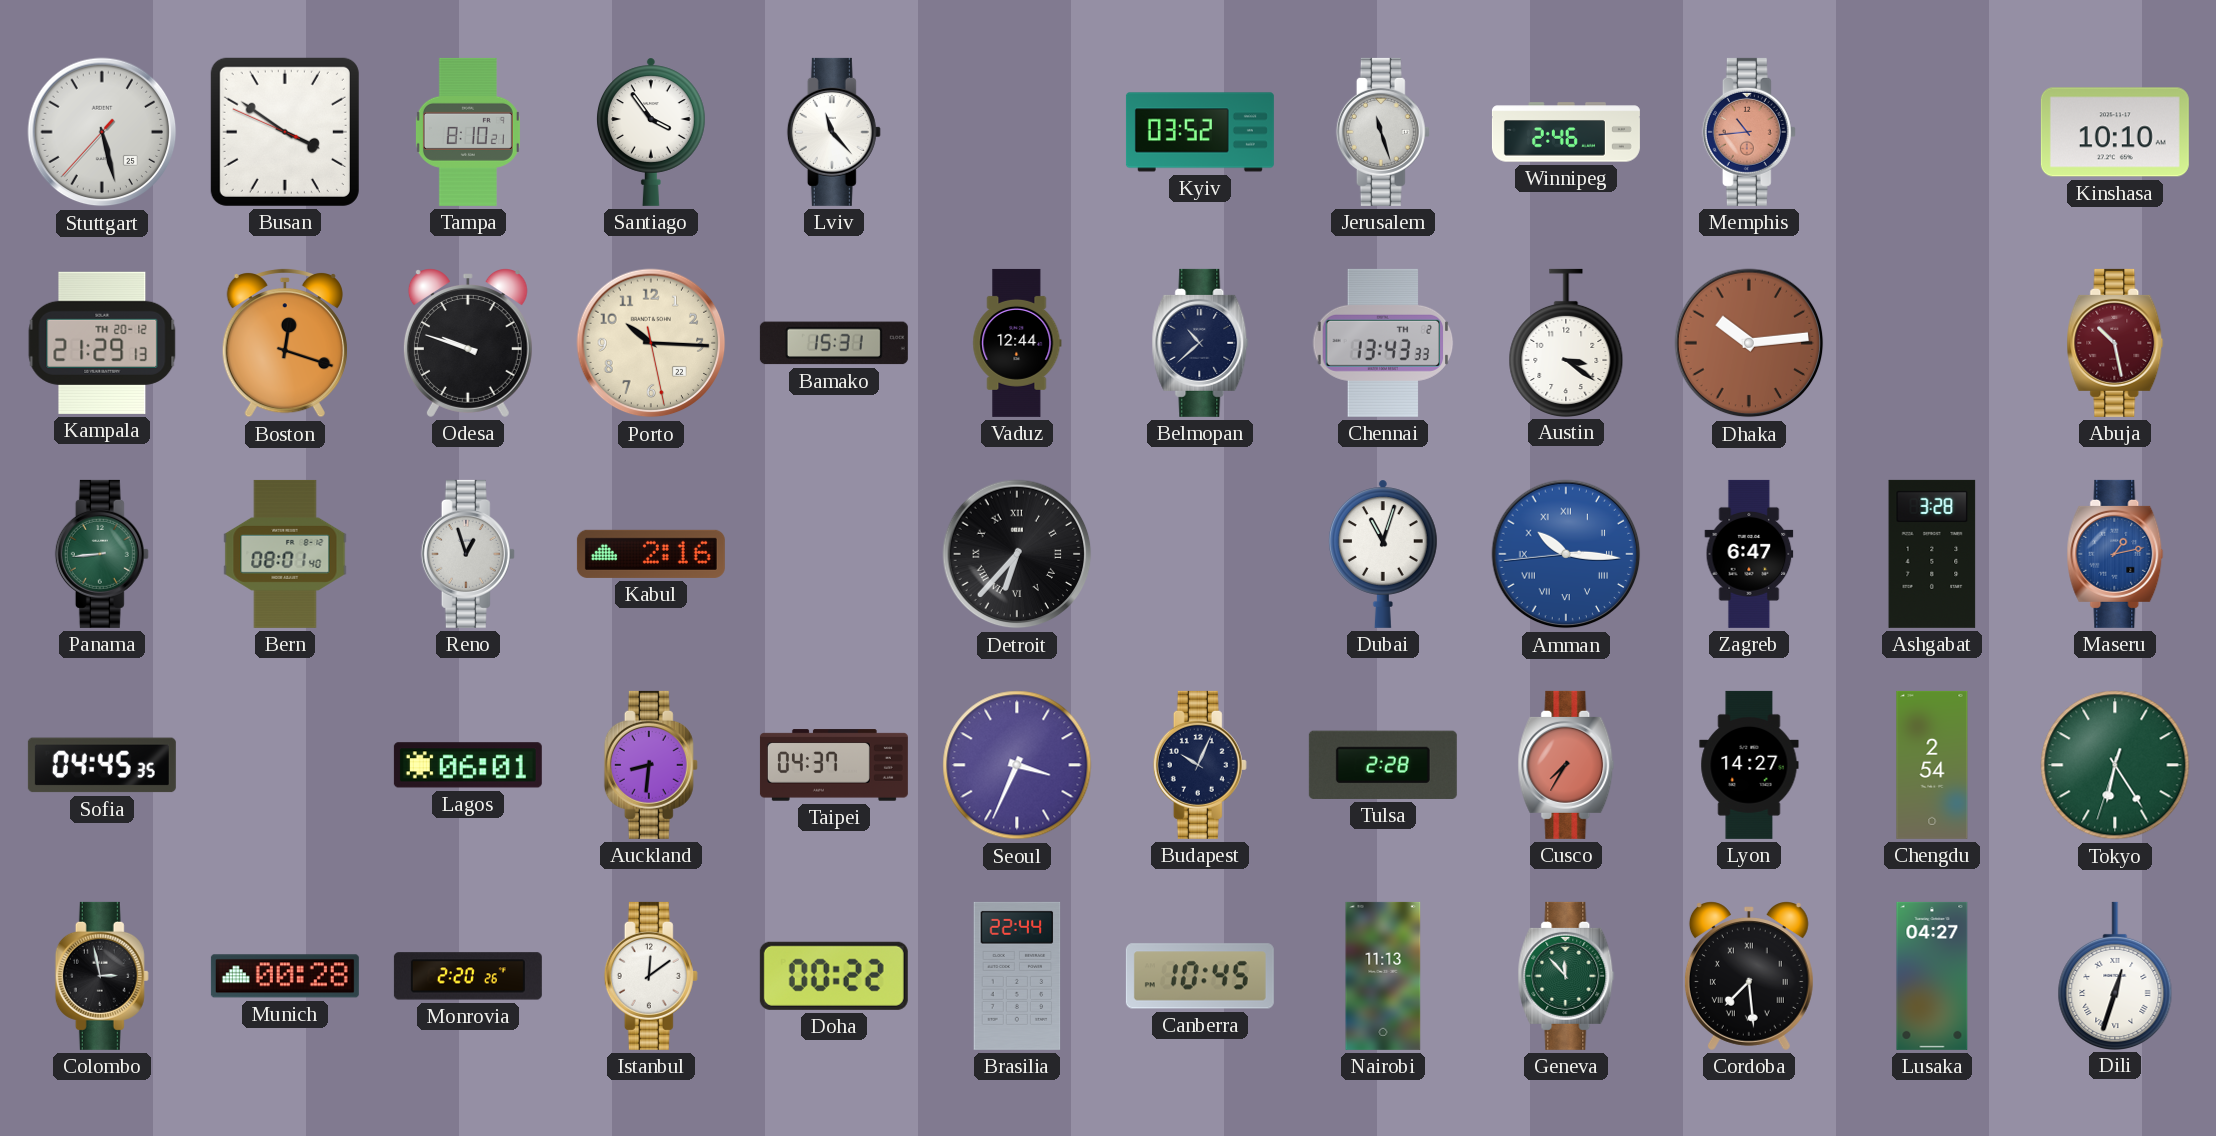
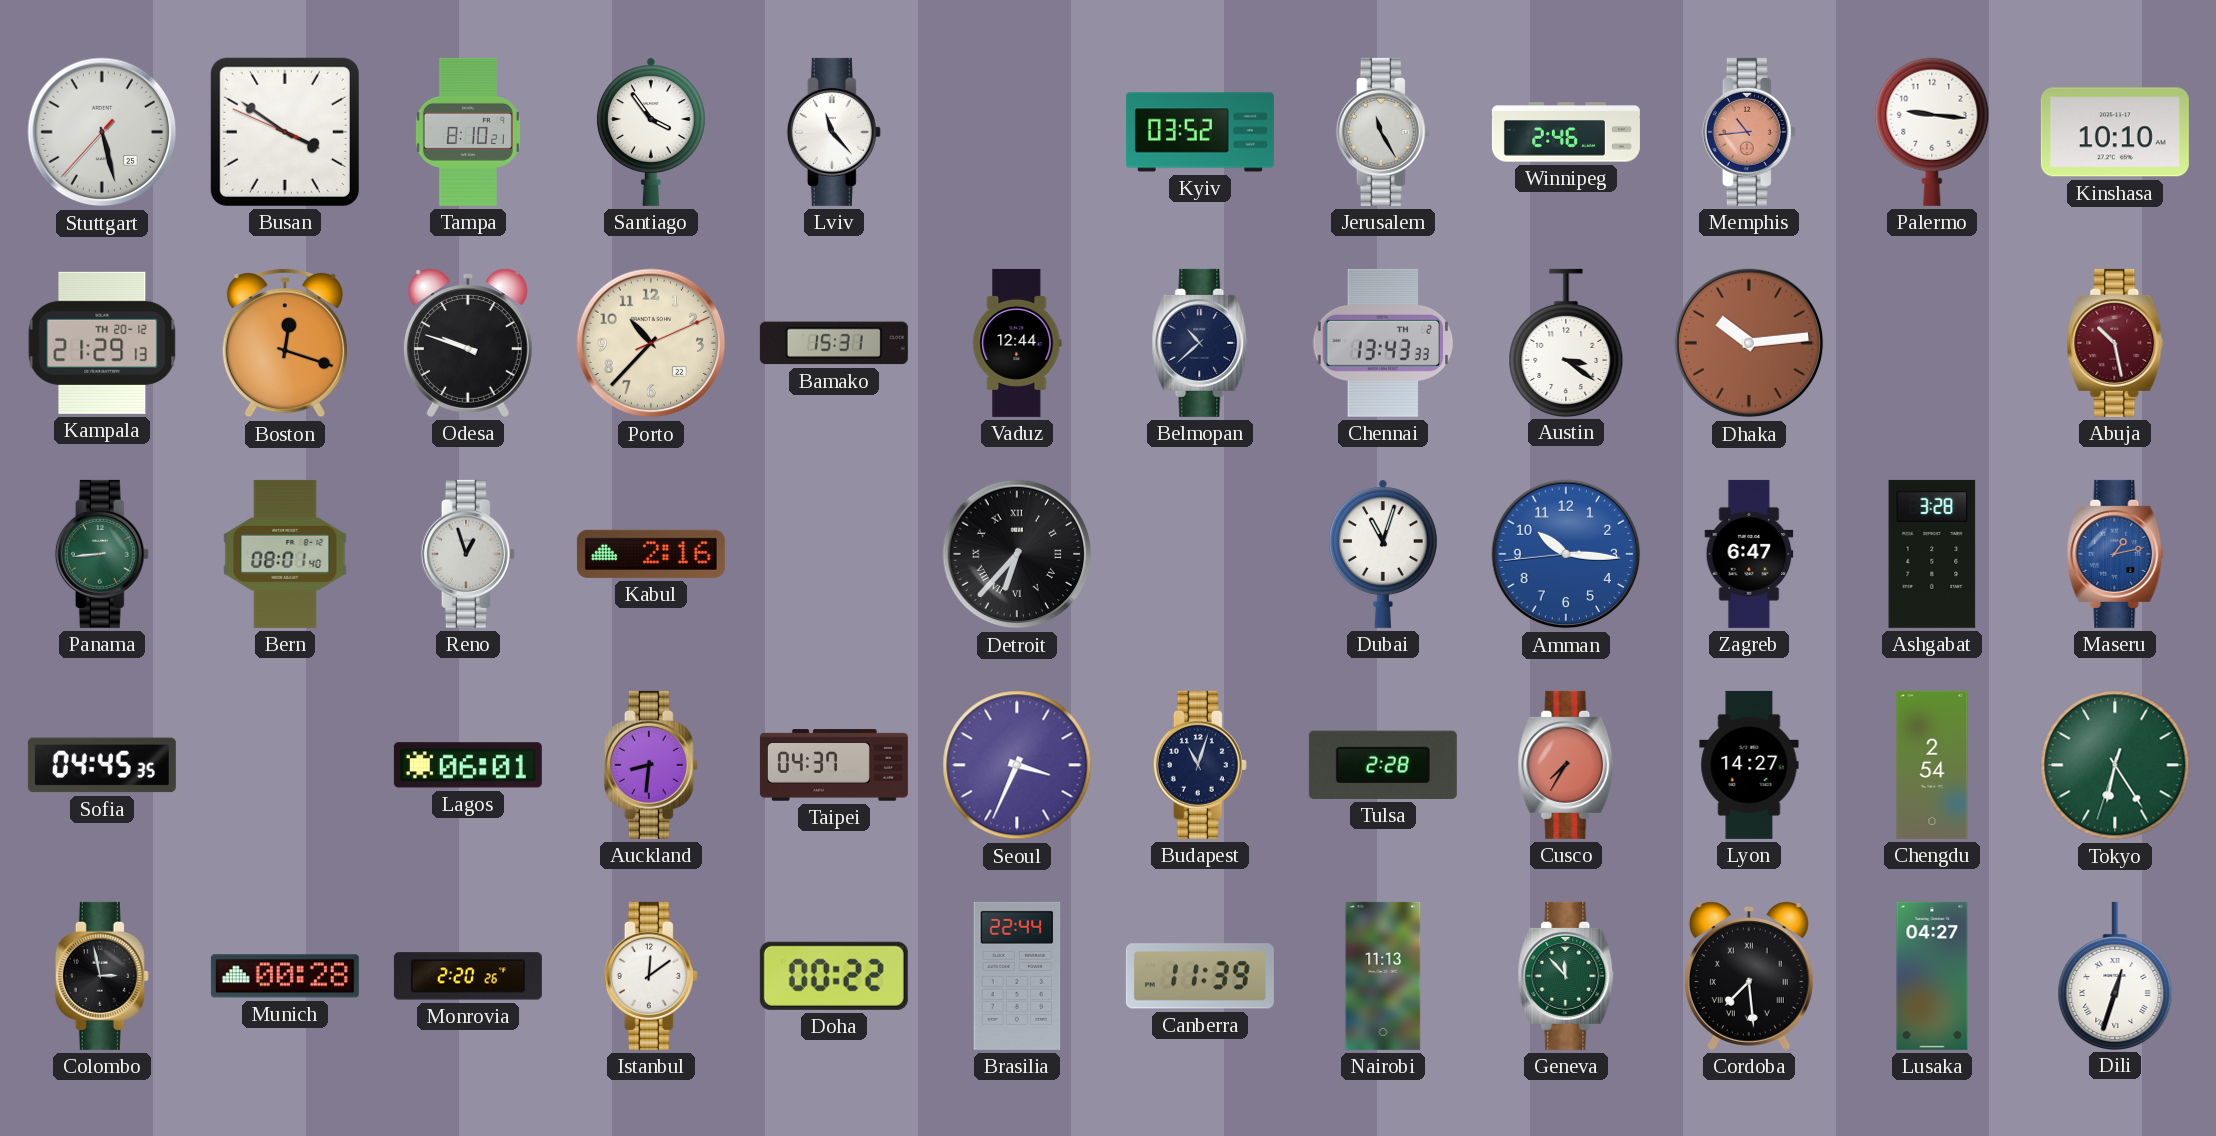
Jerusalem: 11:27 -> 11:25
Palermo: none -> 9:16
Porto: 10:15 -> 10:37
Amman numerals: Roman -> Arabic
Budapest: 10:04 -> 11:03
Canberra: 10:45 -> 11:39
